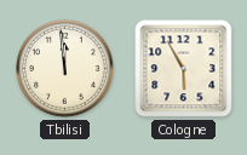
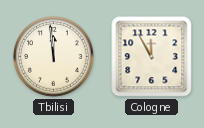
Cologne: 5:55 -> 11:55
